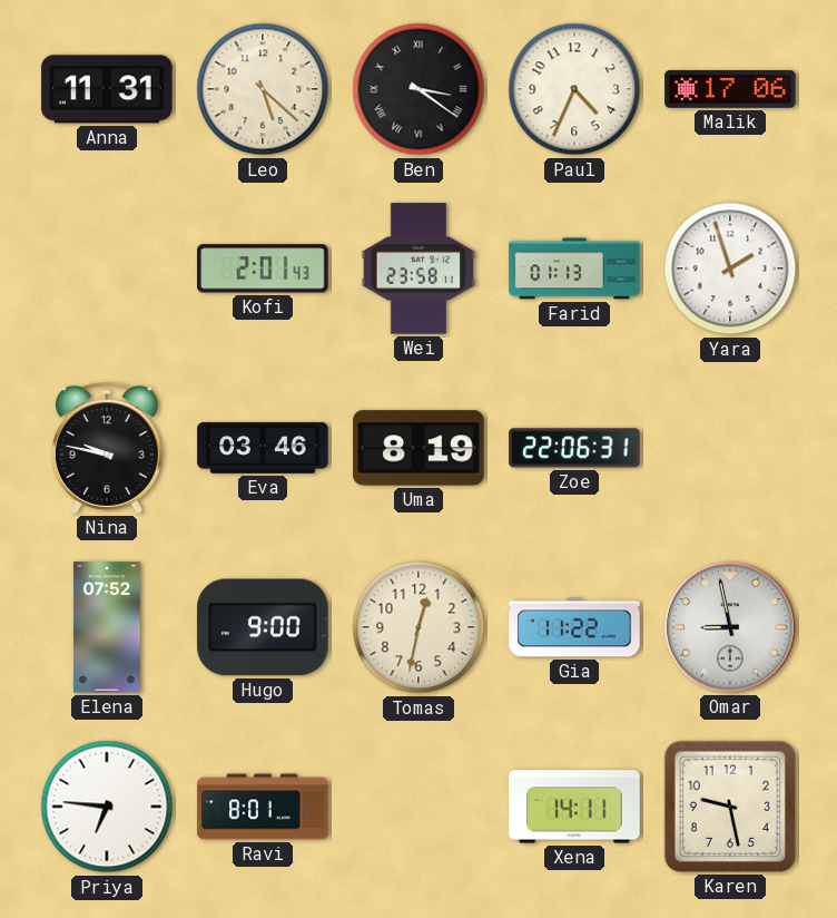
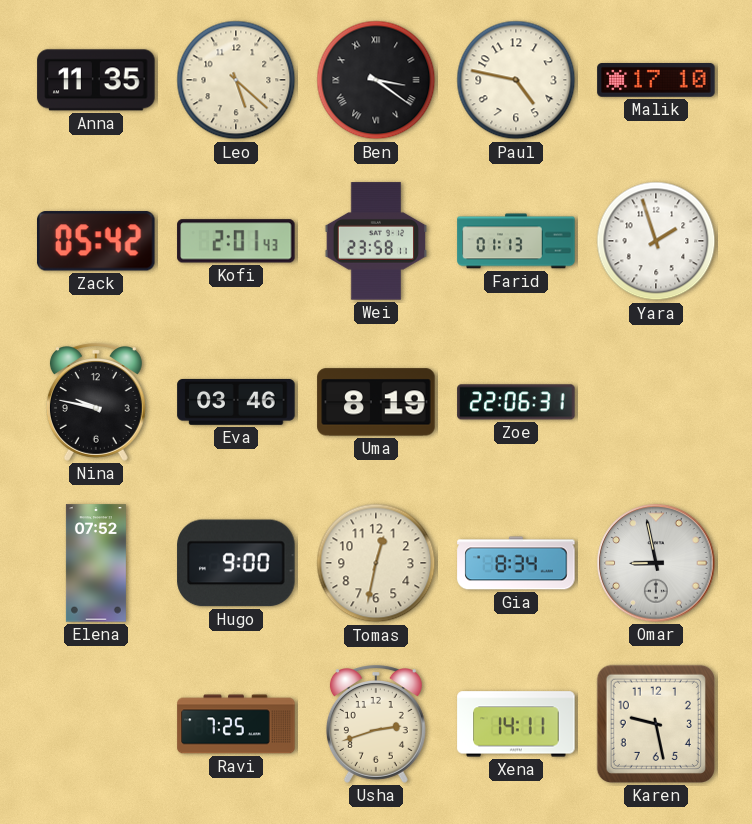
Anna: 11:31 -> 11:35
Paul: 4:34 -> 4:47
Malik: 17:06 -> 17:10
Zack: none -> 05:42
Gia: 11:22 -> 8:34
Priya: 6:46 -> none
Ravi: 8:01 -> 7:25
Usha: none -> 2:42
